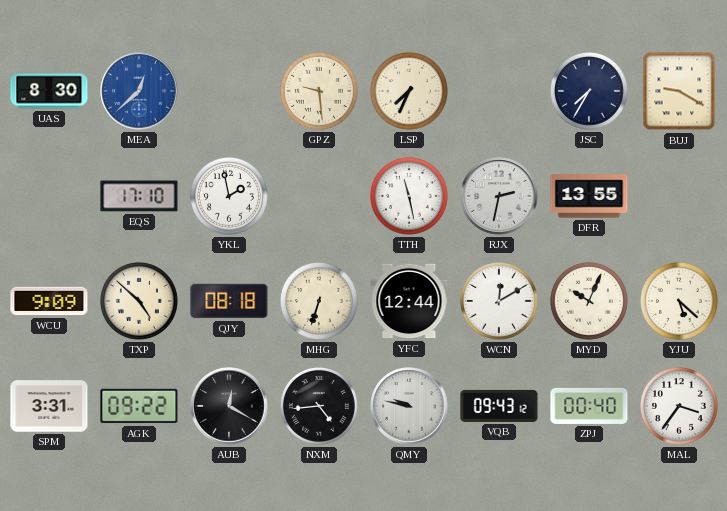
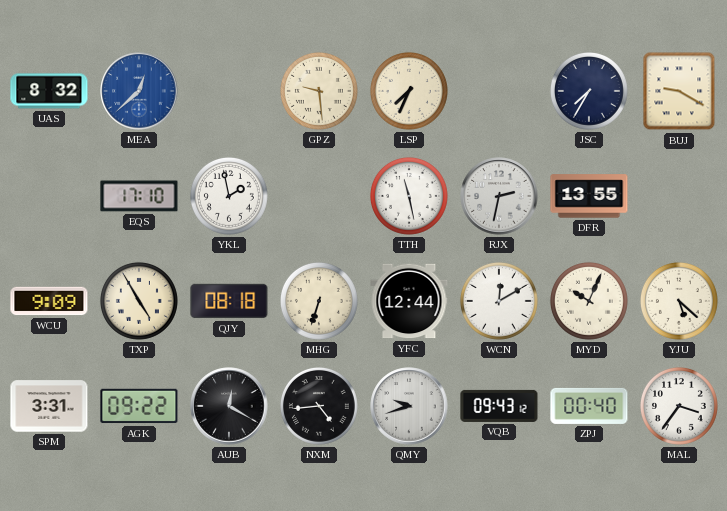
UAS: 8:30 -> 8:32
TXP: 4:52 -> 4:55
QMY: 9:47 -> 9:42
